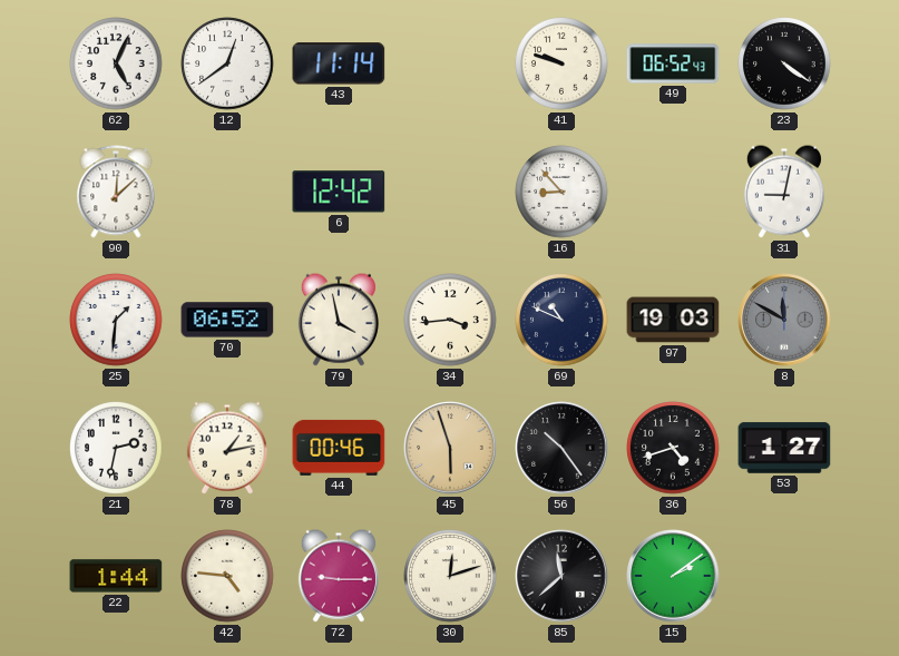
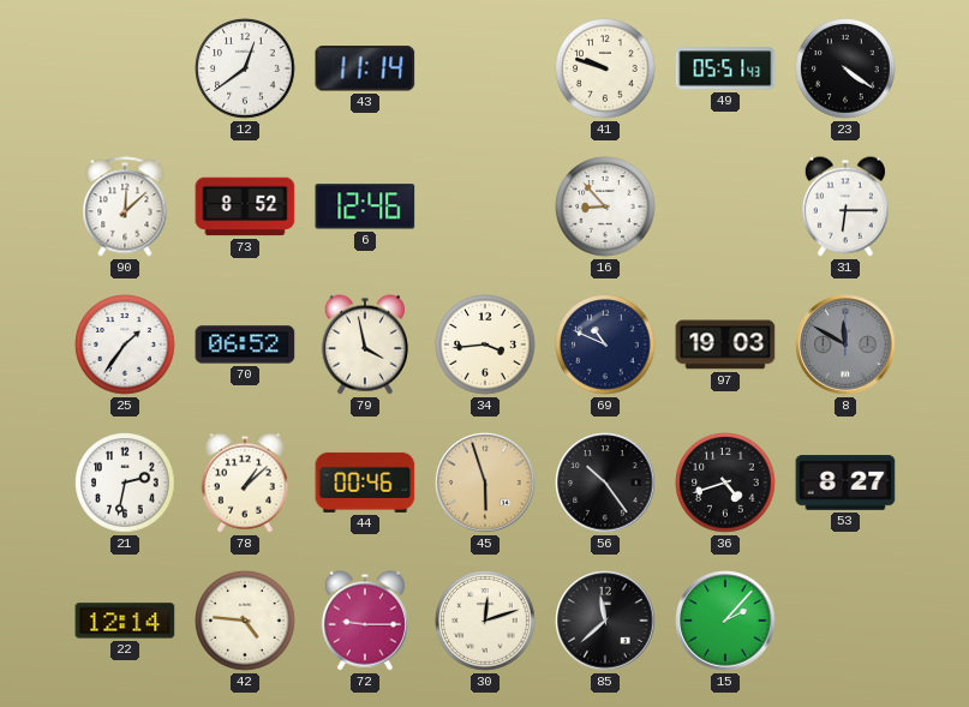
62: 5:04 -> none
49: 06:52 -> 05:51
73: none -> 8:52
6: 12:42 -> 12:46
31: 9:02 -> 6:15
25: 1:31 -> 1:36
78: 1:13 -> 1:08
53: 1:27 -> 8:27
22: 1:44 -> 12:14
15: 2:09 -> 2:07
